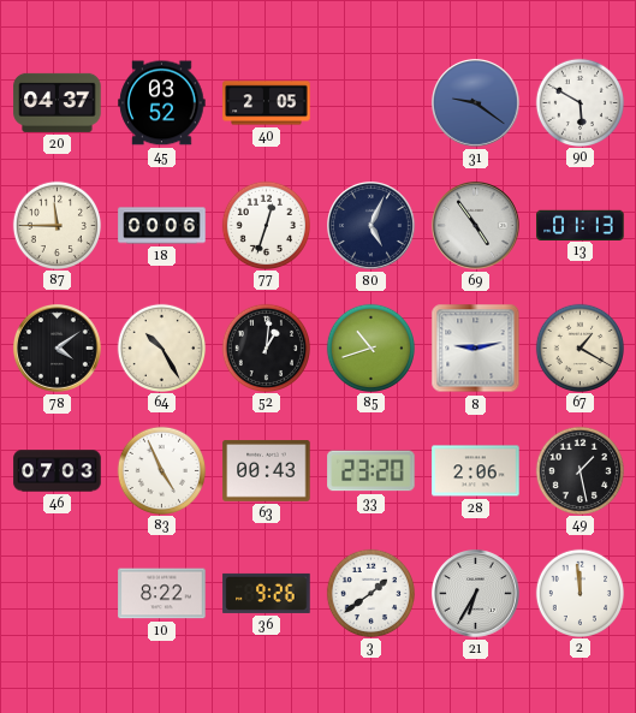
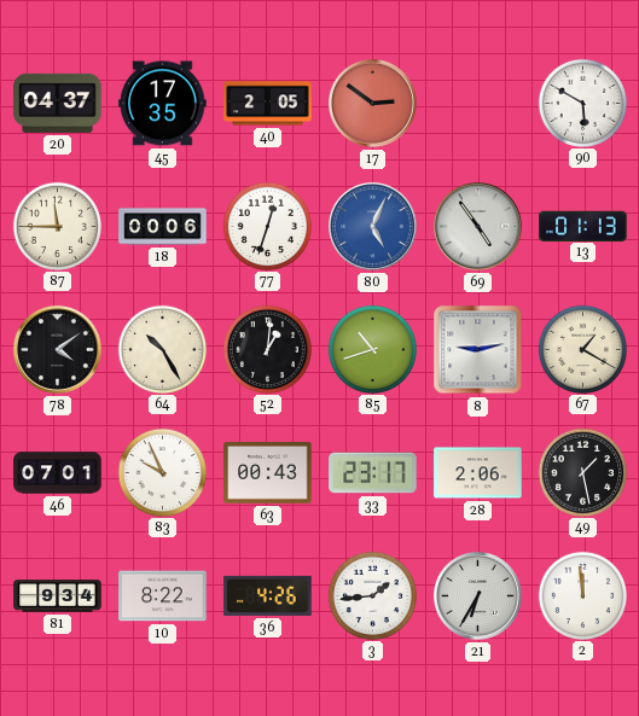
45: 03:52 -> 17:35
17: none -> 2:51
31: 9:21 -> none
80 dial: navy -> blue
46: 07:03 -> 07:01
83: 4:56 -> 9:56
33: 23:20 -> 23:17
81: none -> 9:34
36: 9:26 -> 4:26
3: 1:39 -> 1:44
